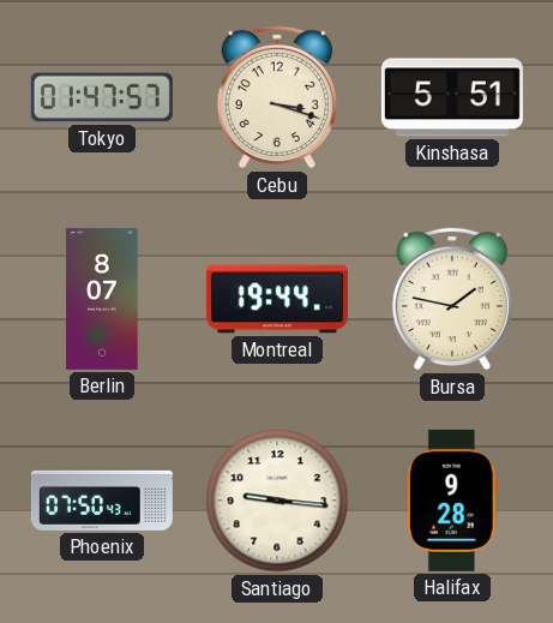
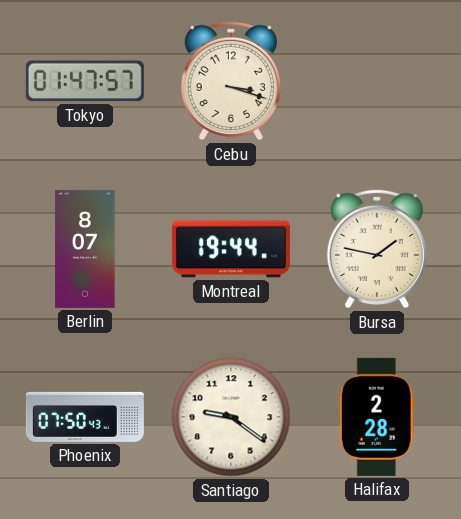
Kinshasa: 5:51 -> none
Santiago: 9:16 -> 9:21
Halifax: 9:28 -> 2:28
